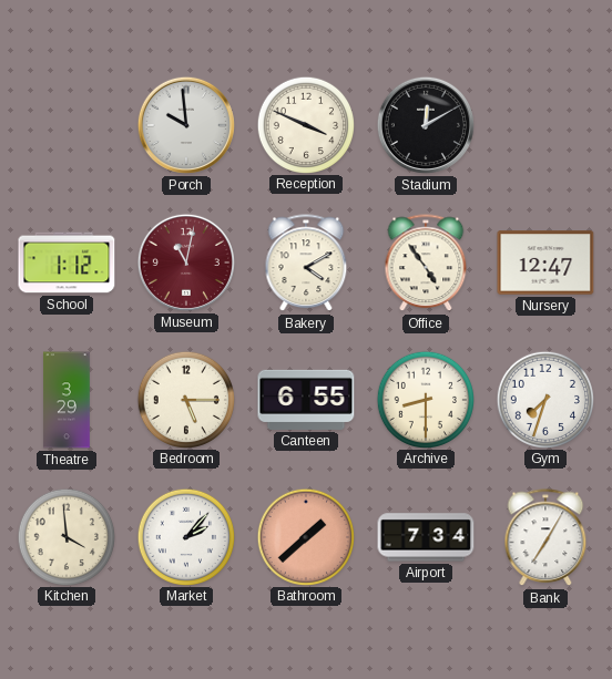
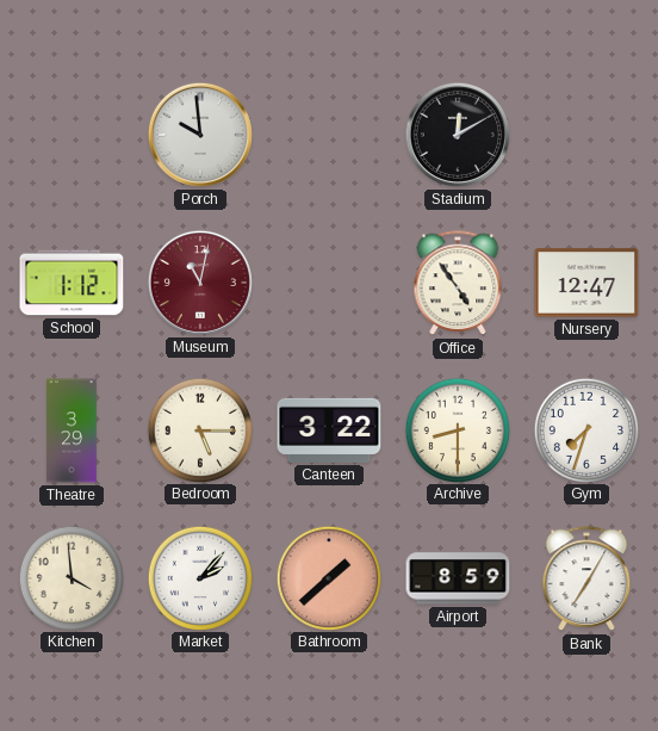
Reception: 3:49 -> none
Bakery: 4:10 -> none
Canteen: 6:55 -> 3:22
Airport: 7:34 -> 8:59
